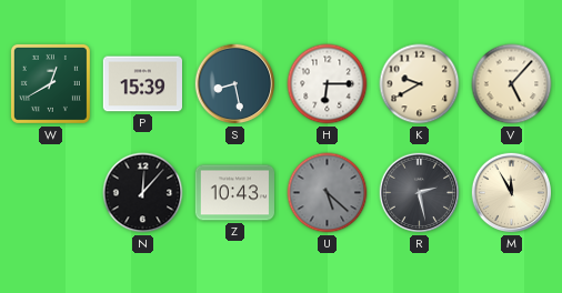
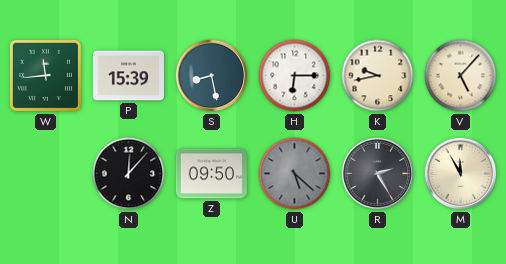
W: 12:40 -> 11:44
K: 9:40 -> 9:43
Z: 10:43 -> 09:50
R: 2:28 -> 2:25
